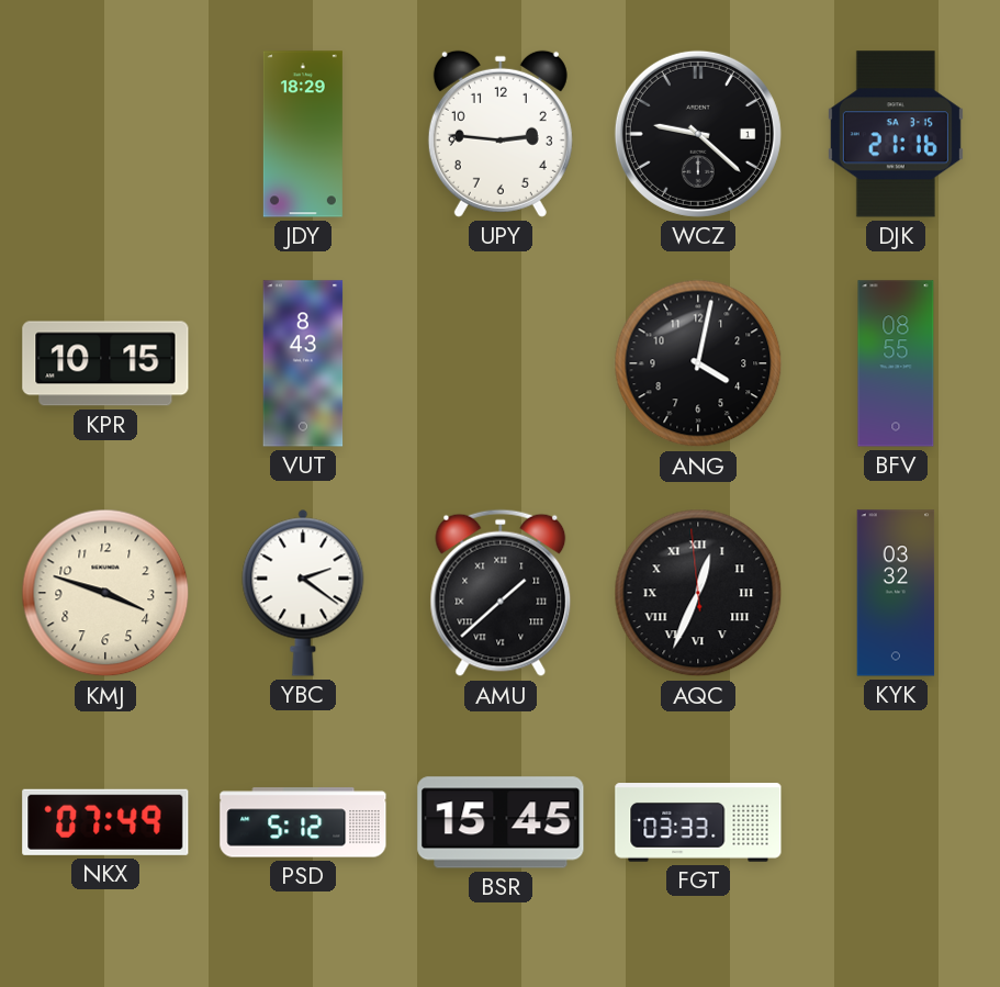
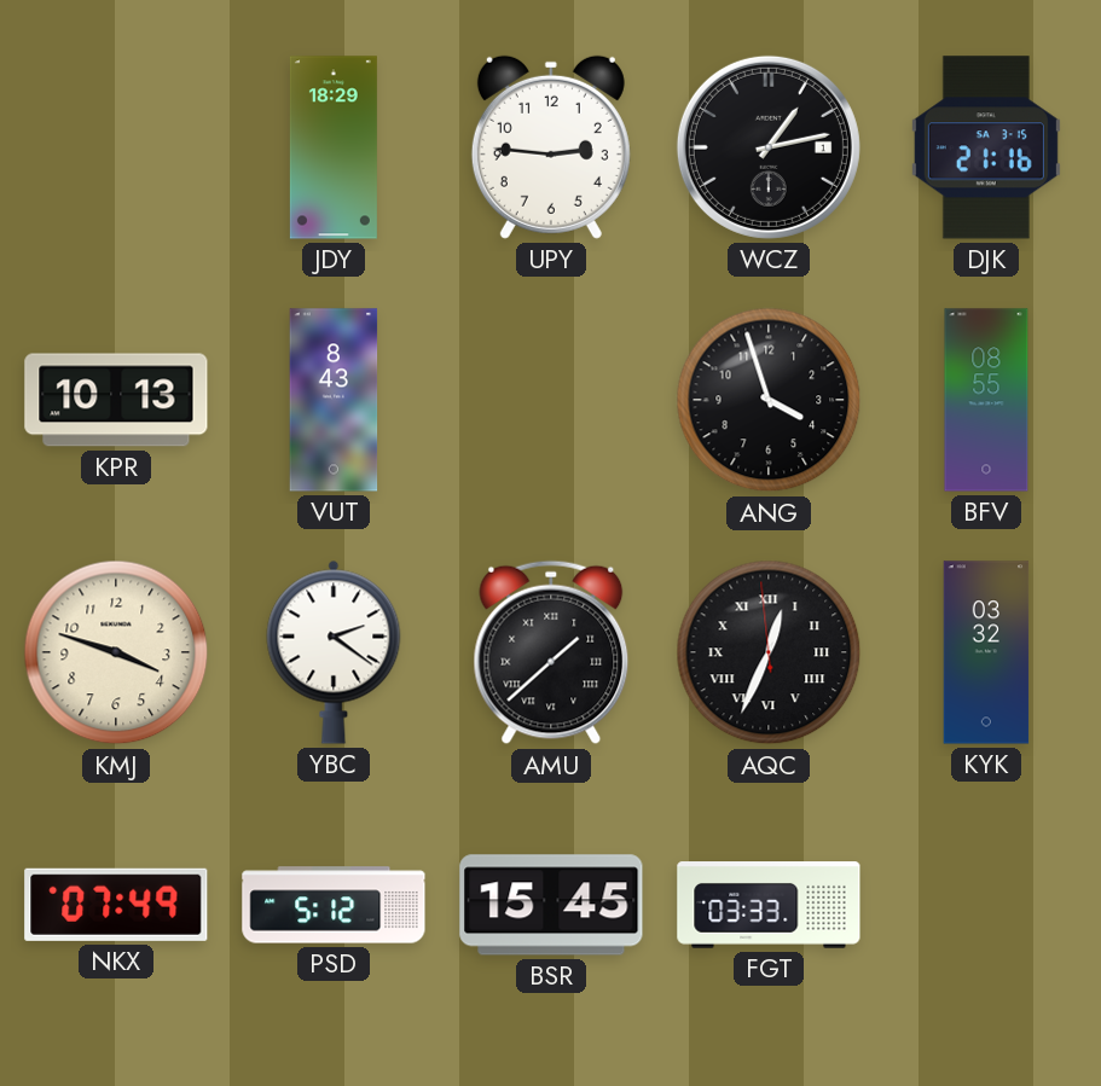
WCZ: 9:22 -> 1:13
KPR: 10:15 -> 10:13
ANG: 4:02 -> 3:57
